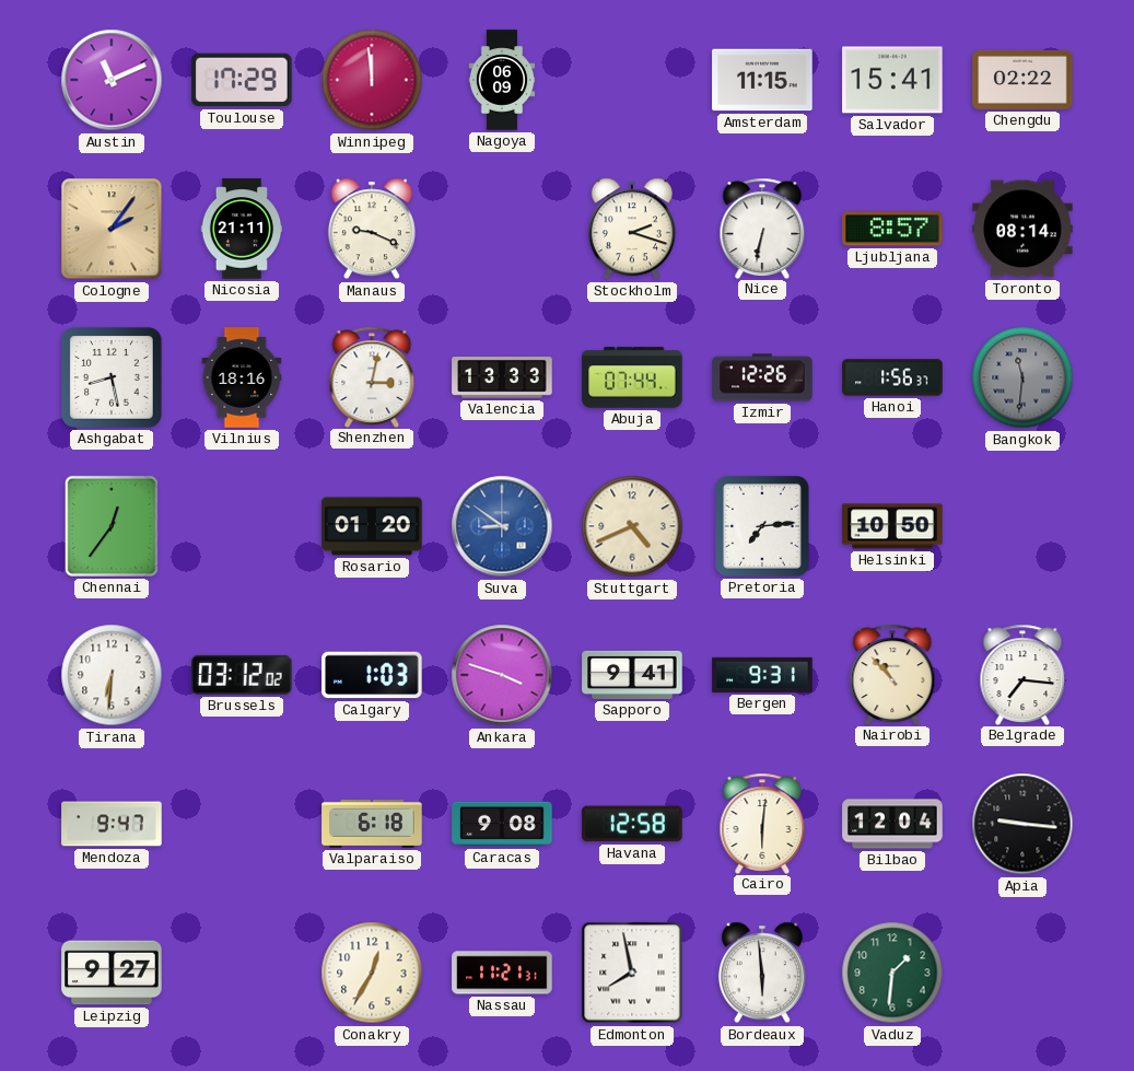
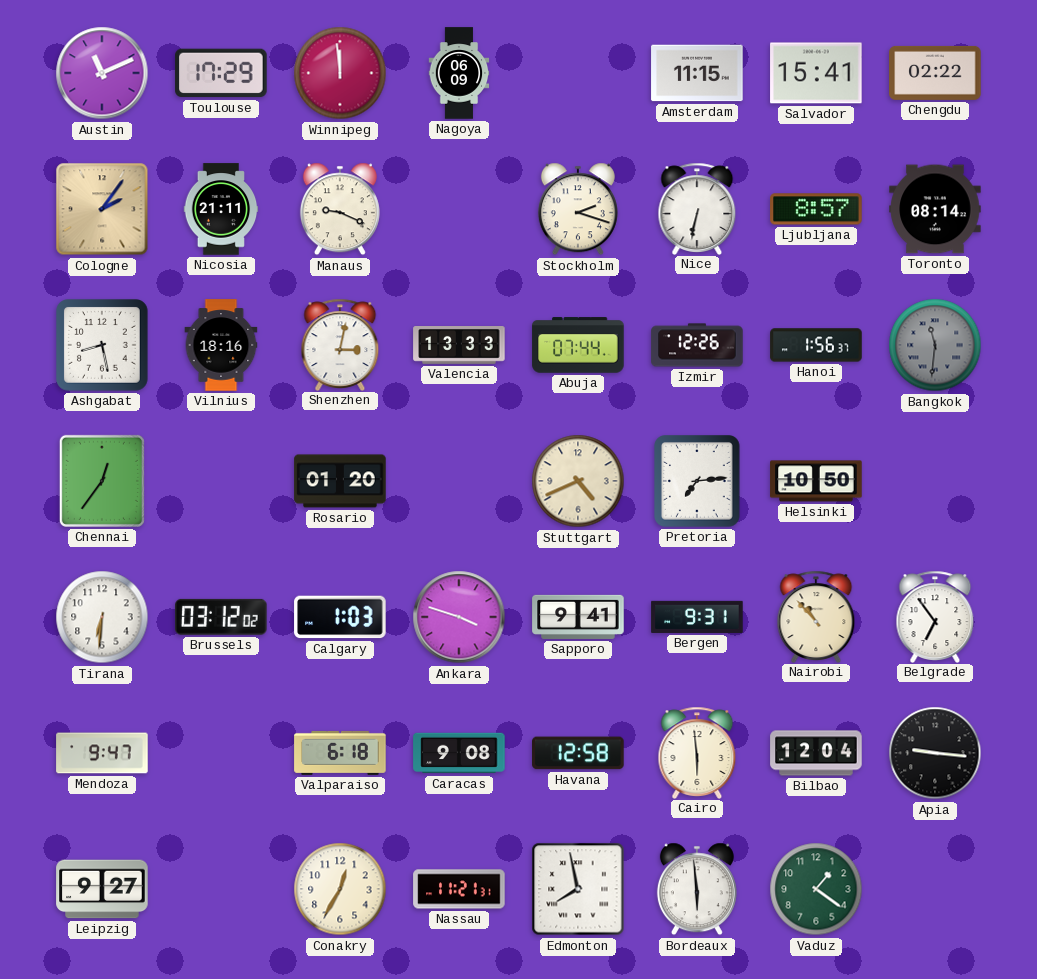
Suva: 8:51 -> none
Belgrade: 7:16 -> 6:54
Cairo: 6:01 -> 5:59
Vaduz: 1:31 -> 1:21
